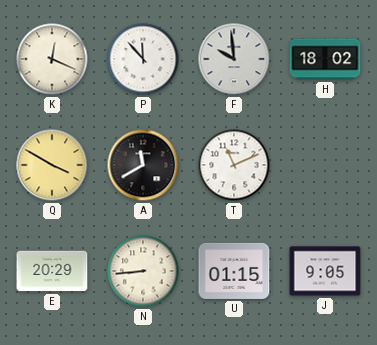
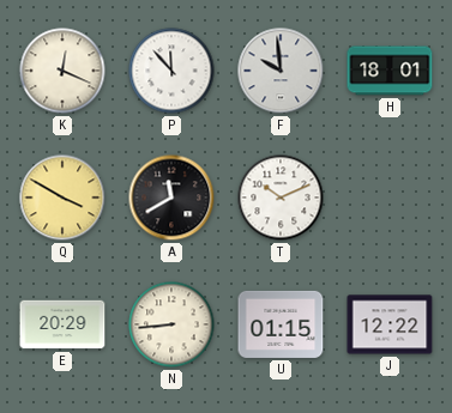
H: 18:02 -> 18:01
T: 11:11 -> 10:11
J: 9:05 -> 12:22
